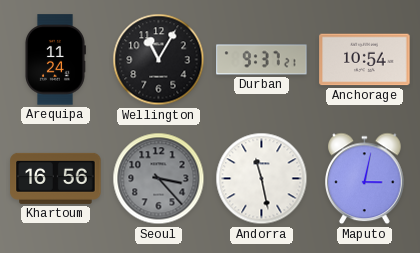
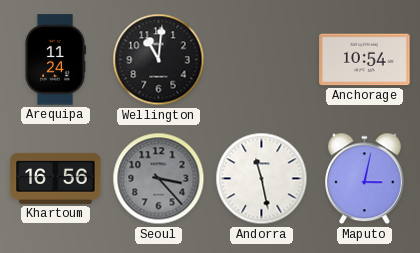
Wellington: 11:05 -> 11:01
Durban: 9:37 -> none
